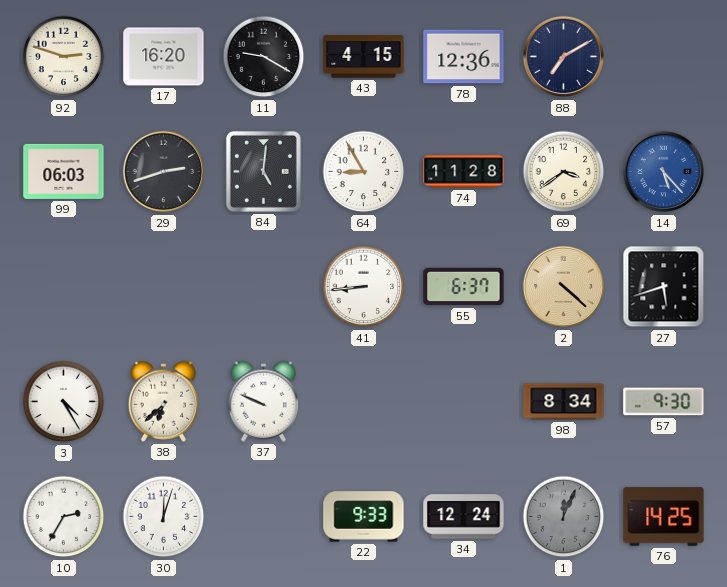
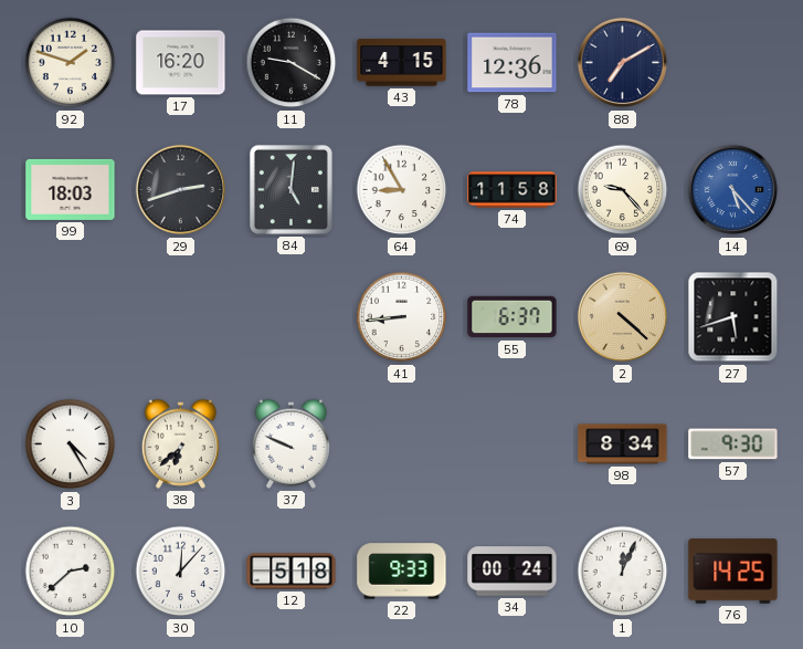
92: 2:48 -> 1:48
99: 06:03 -> 18:03
74: 11:28 -> 11:58
69: 3:39 -> 9:23
10: 2:35 -> 2:38
30: 12:03 -> 12:07
12: none -> 5:18
34: 12:24 -> 00:24
1 dial: grey -> white
